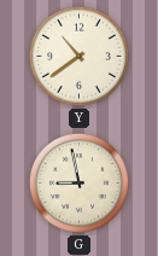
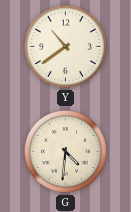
G: 8:58 -> 4:31
